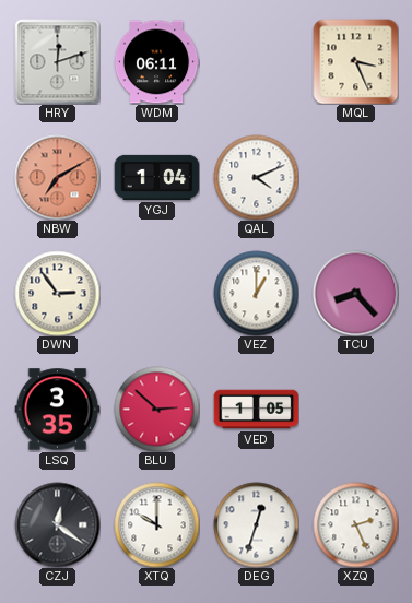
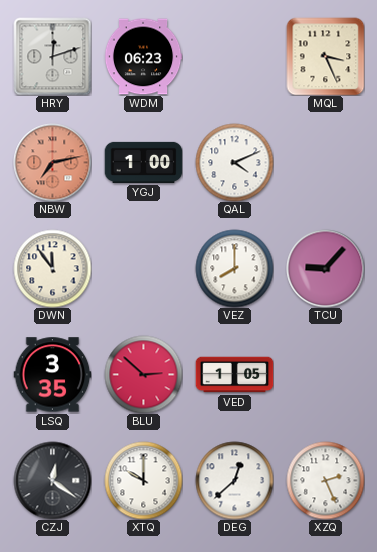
WDM: 06:11 -> 06:23
NBW: 7:10 -> 7:13
YGJ: 1:04 -> 1:00
DWN: 2:54 -> 11:54
VEZ: 1:00 -> 8:00
TCU: 8:23 -> 9:07
DEG: 12:33 -> 12:38
